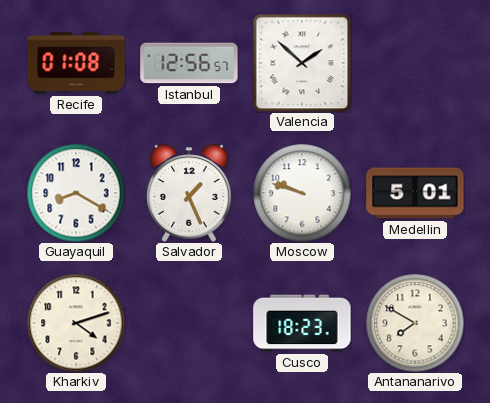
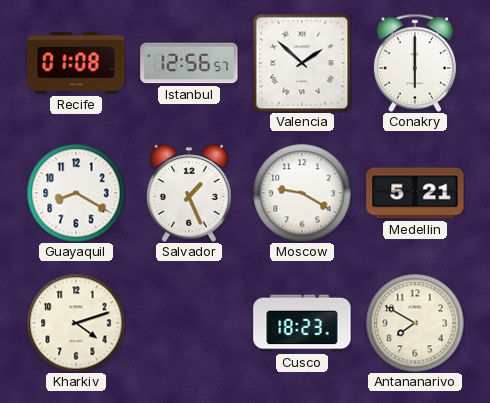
Conakry: none -> 6:00
Moscow: 9:48 -> 9:20
Medellin: 5:01 -> 5:21
